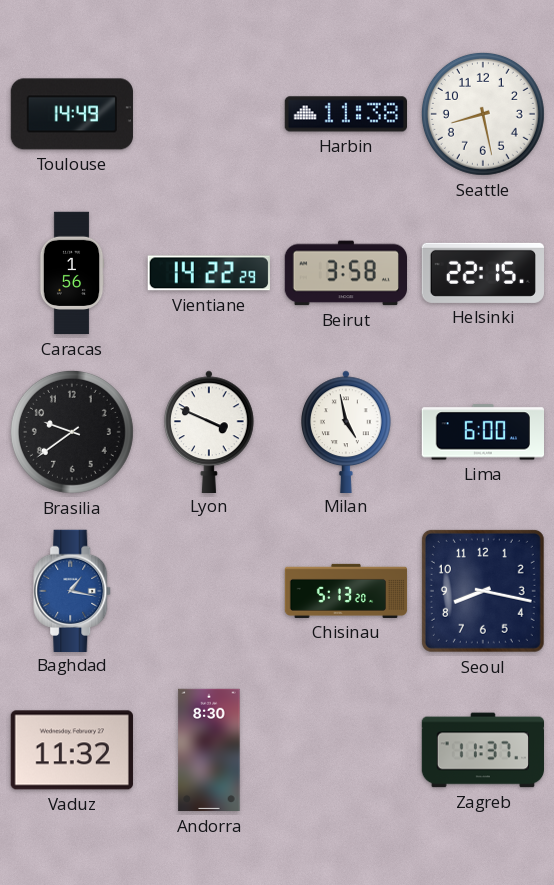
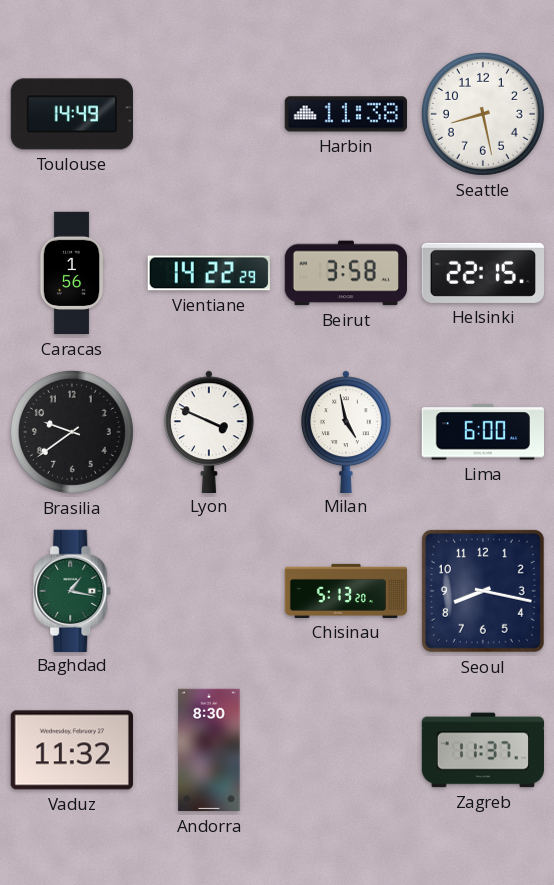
Baghdad dial: blue -> green
